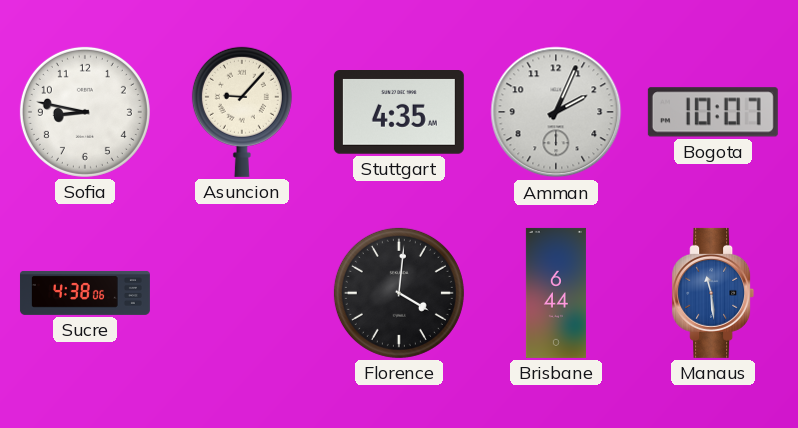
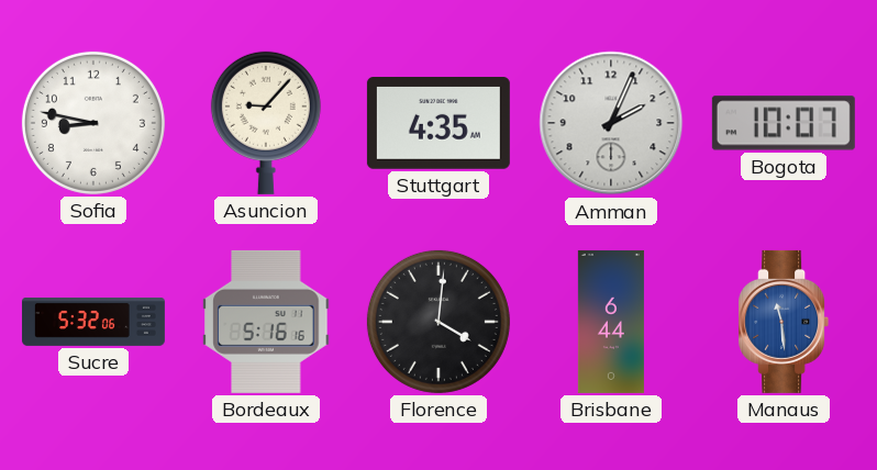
Sucre: 4:38 -> 5:32
Bordeaux: none -> 5:16
